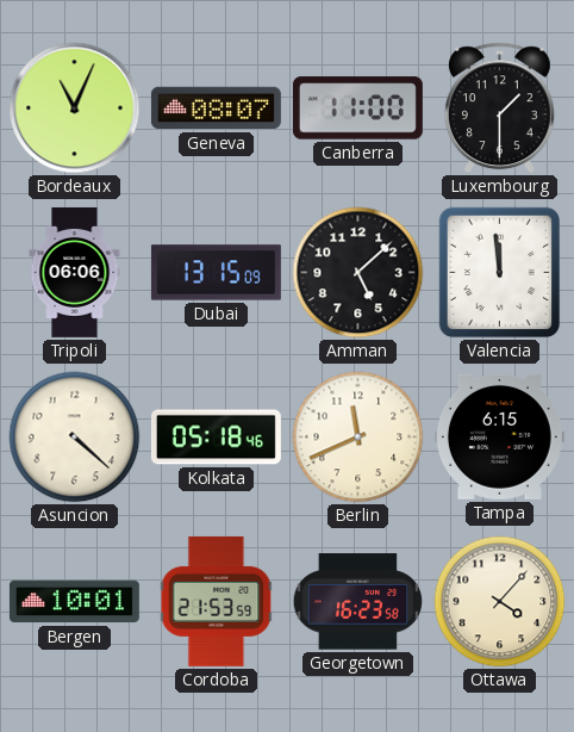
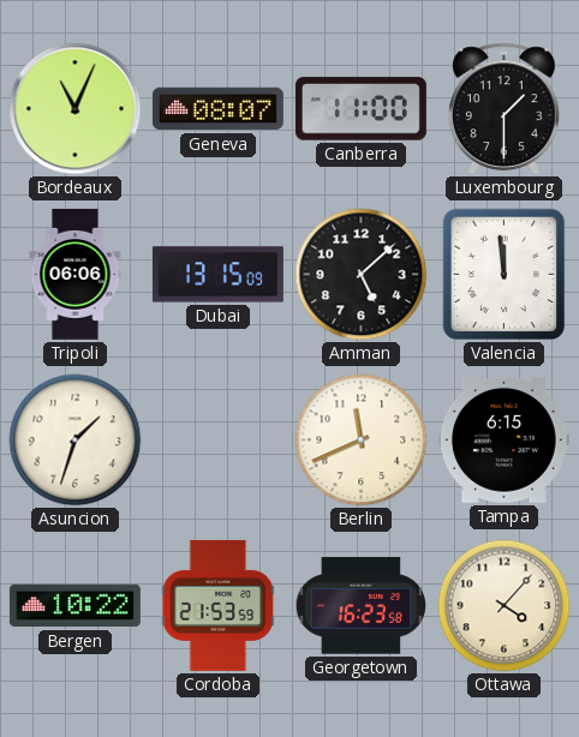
Asuncion: 4:22 -> 1:33
Kolkata: 05:18 -> none
Bergen: 10:01 -> 10:22
